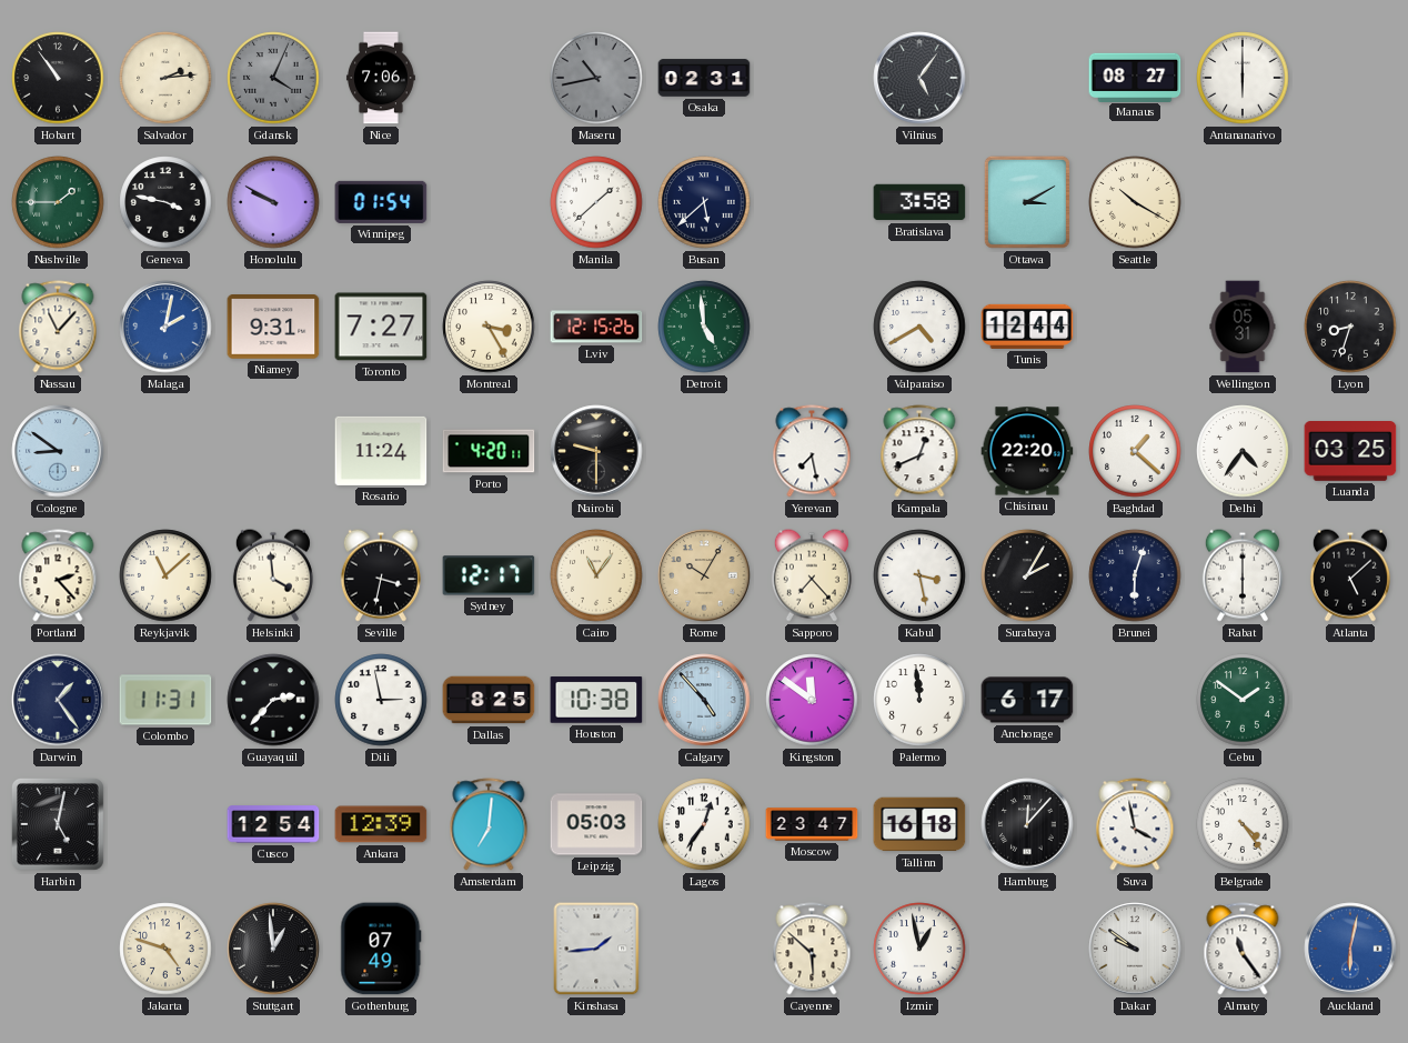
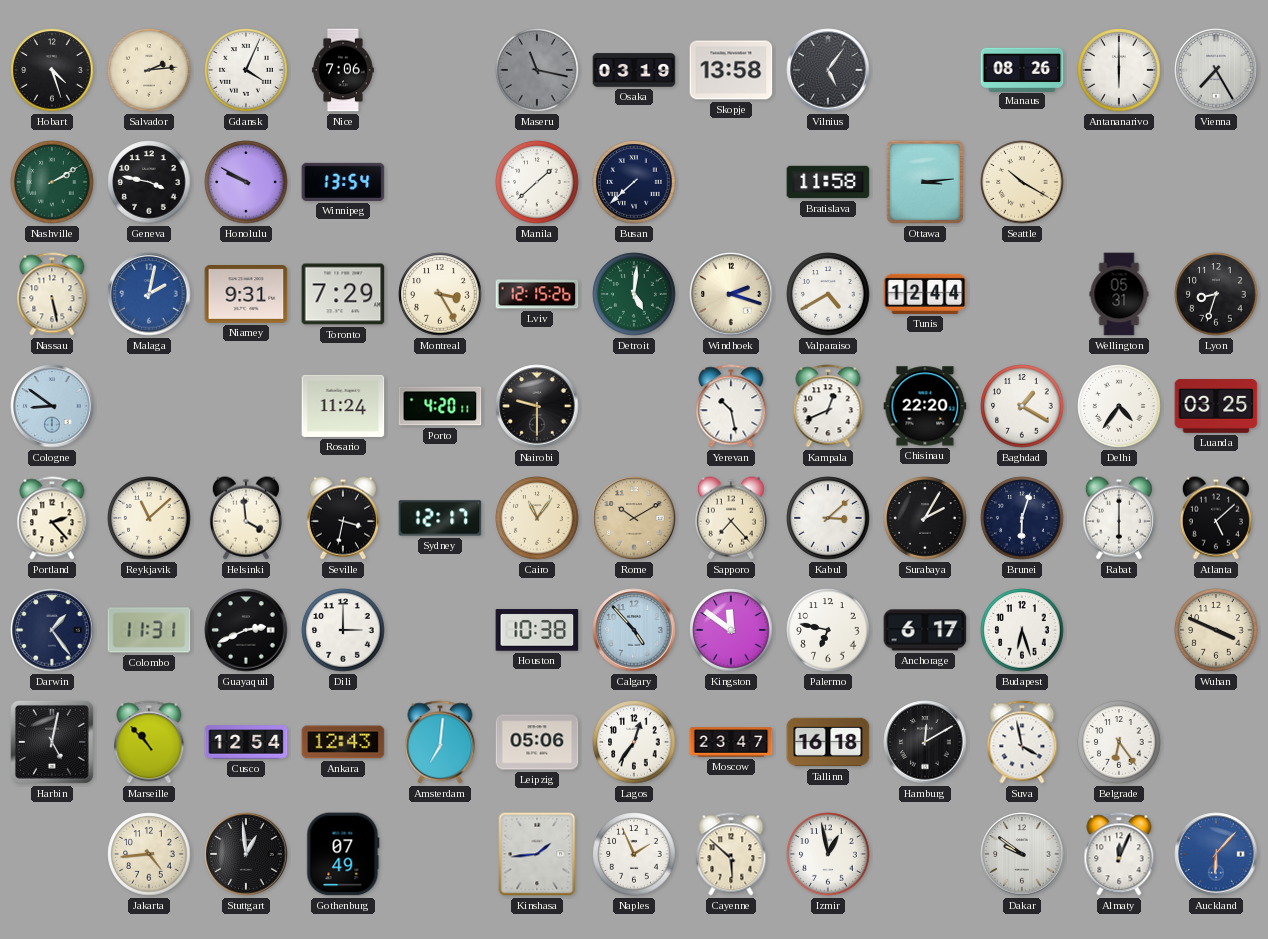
Hobart: 10:54 -> 4:27
Gdansk dial: grey -> white
Maseru: 10:43 -> 11:17
Osaka: 02:31 -> 03:19
Skopje: none -> 13:58
Manaus: 08:27 -> 08:26
Vienna: none -> 7:25
Nashville: 1:45 -> 2:10
Winnipeg: 01:54 -> 13:54
Busan: 5:38 -> 7:38
Bratislava: 3:58 -> 11:58
Ottawa: 3:10 -> 3:14
Nassau: 11:07 -> 5:28
Toronto: 7:27 -> 7:29
Detroit: 4:59 -> 5:01
Windhoek: none -> 2:18
Yerevan: 7:28 -> 10:28
Baghdad: 1:22 -> 1:20
Rome: 10:05 -> 10:10
Kabul: 3:28 -> 3:08
Guayaquil: 2:37 -> 2:41
Dili: 2:58 -> 3:00
Dallas: 8:25 -> none
Palermo: 11:59 -> 6:47
Budapest: none -> 6:27
Cebu: 1:51 -> none
Wuhan: none -> 3:49
Marseille: none -> 10:53
Ankara: 12:39 -> 12:43
Leipzig: 05:03 -> 05:06
Hamburg: 12:07 -> 12:10
Belgrade: 4:24 -> 6:24
Jakarta: 4:48 -> 4:44
Naples: none -> 1:56
Almaty: 11:24 -> 12:04
Auckland: 6:02 -> 6:07
